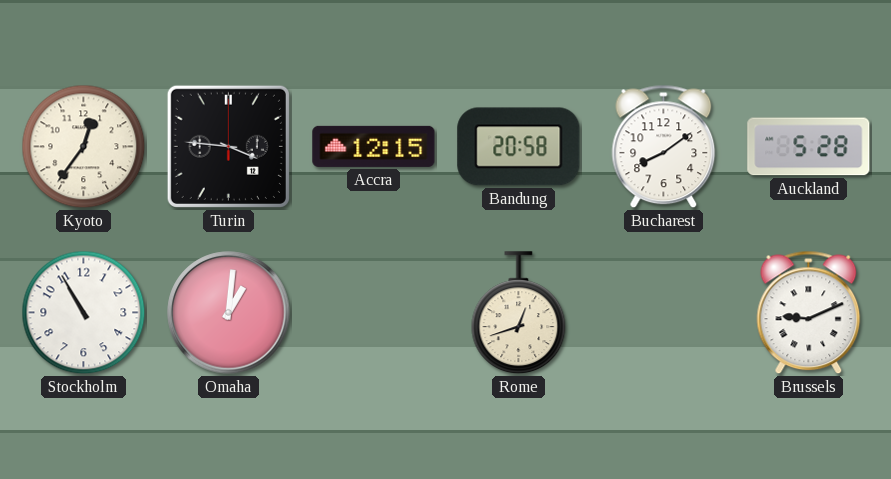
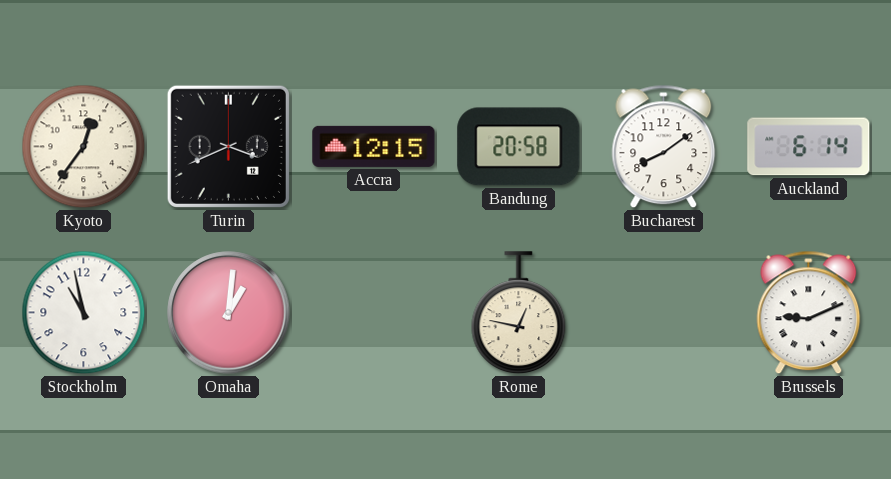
Turin: 3:46 -> 3:41
Auckland: 5:28 -> 6:14
Stockholm: 10:55 -> 10:58
Rome: 12:42 -> 12:47
